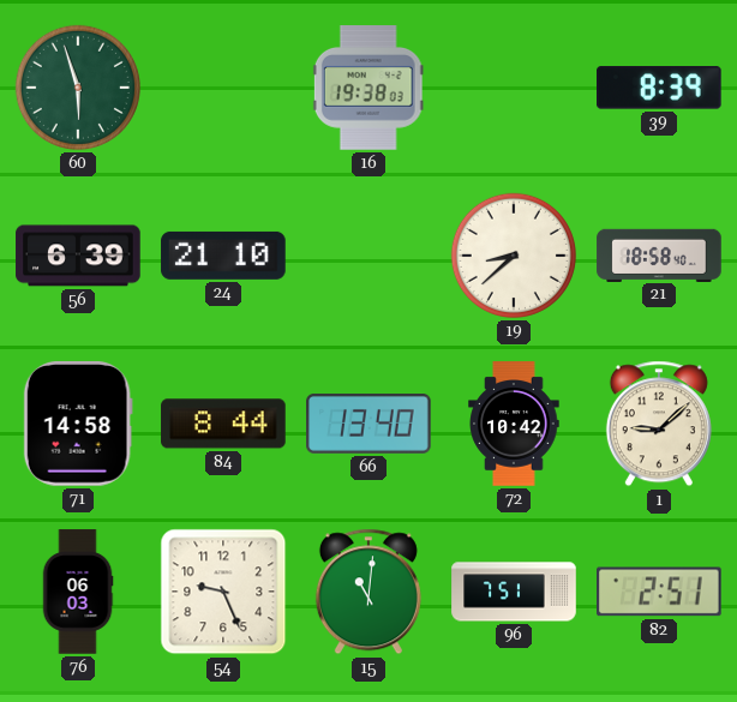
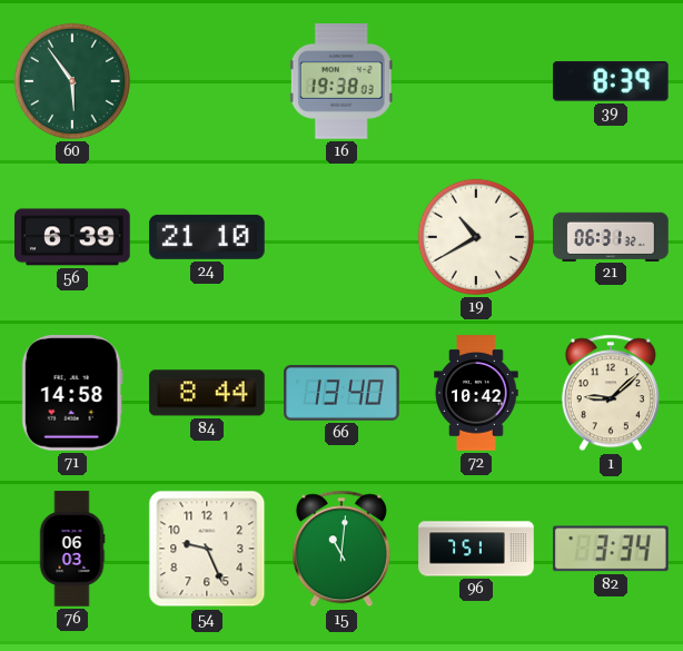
60: 5:57 -> 5:54
19: 8:38 -> 10:40
21: 18:58 -> 06:31
82: 2:51 -> 3:34
